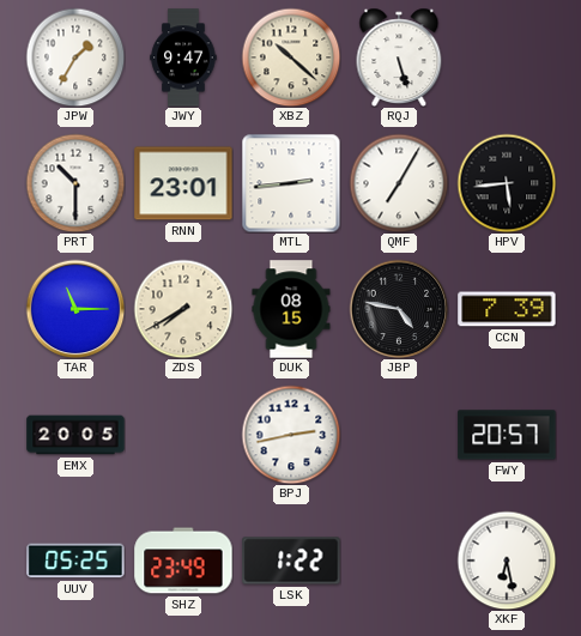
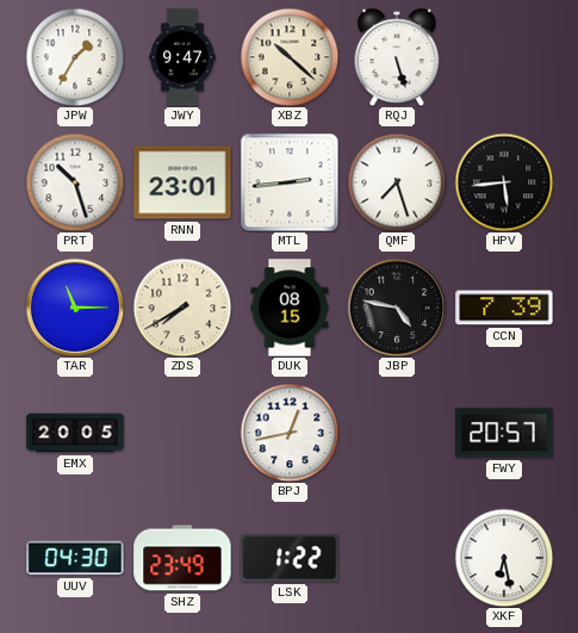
PRT: 10:30 -> 10:27
QMF: 7:05 -> 7:27
BPJ: 2:43 -> 12:43
UUV: 05:25 -> 04:30
